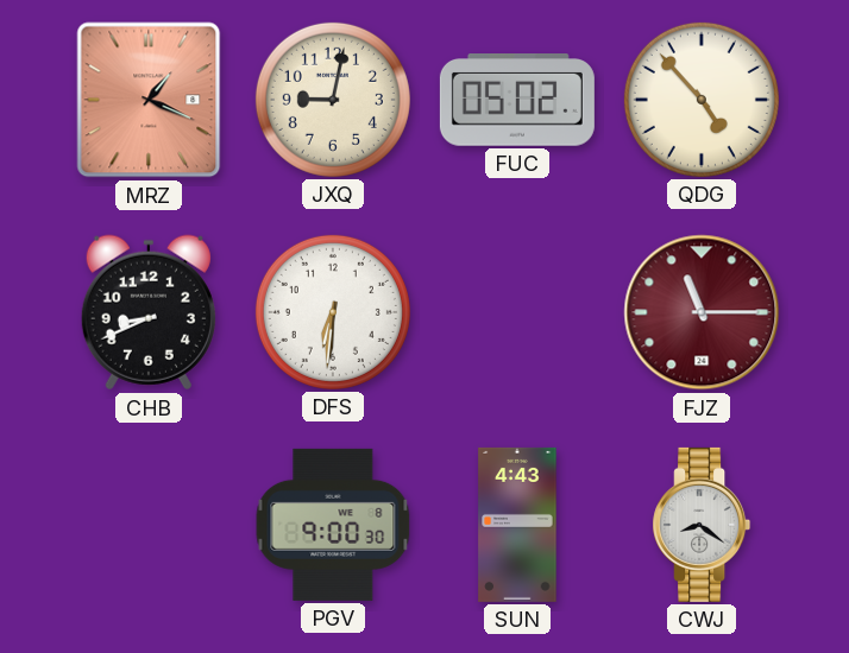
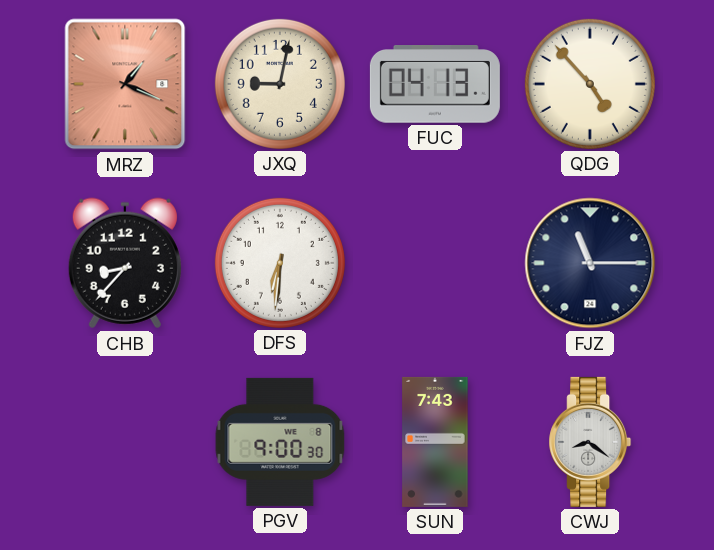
FUC: 05:02 -> 04:13
CHB: 8:41 -> 8:37
FJZ dial: burgundy -> navy
SUN: 4:43 -> 7:43
